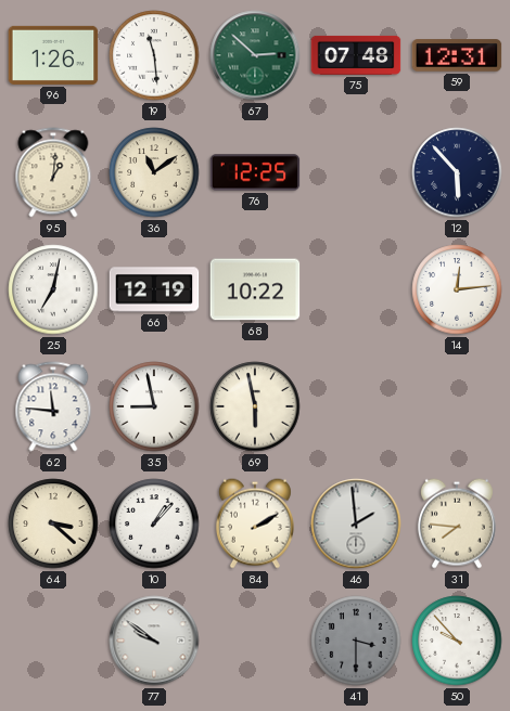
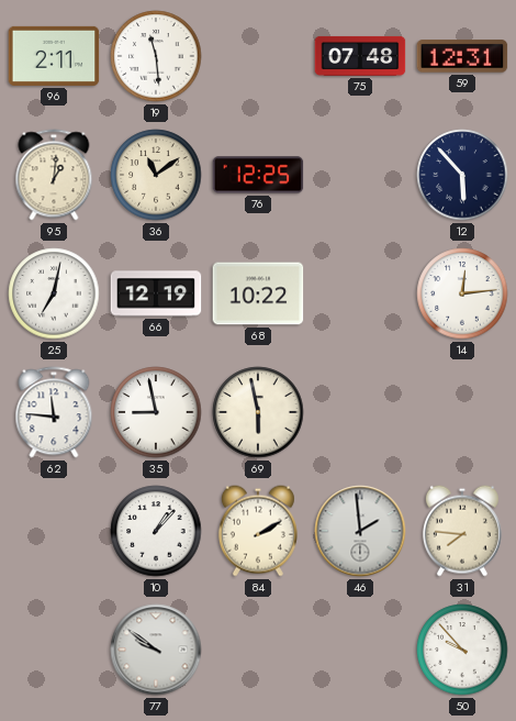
96: 1:26 -> 2:11
67: 2:52 -> none
64: 3:22 -> none
41: 3:30 -> none
